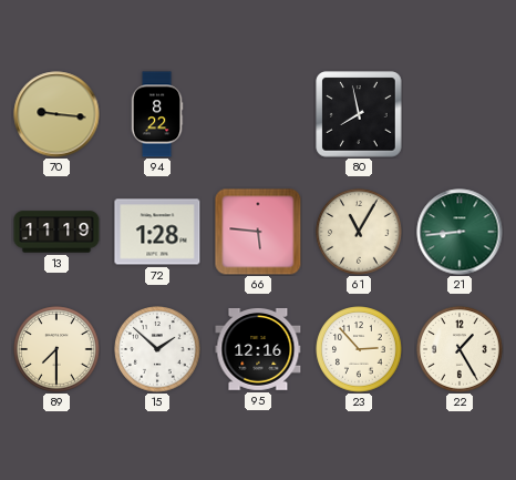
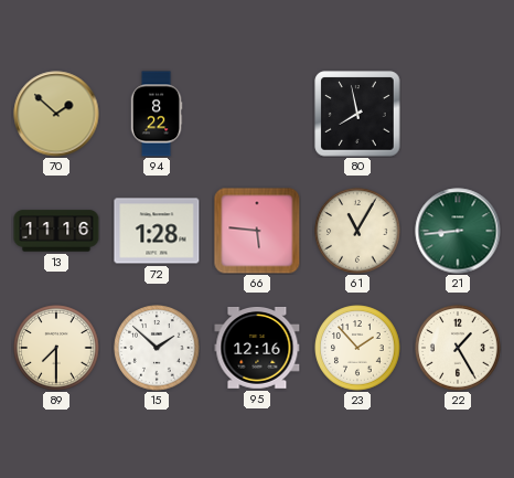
70: 9:16 -> 1:52
13: 11:19 -> 11:16
23: 2:53 -> 1:53
